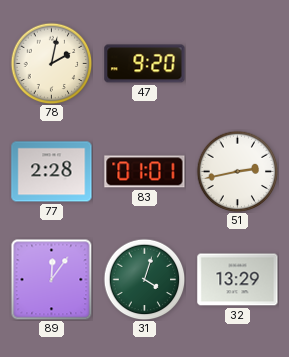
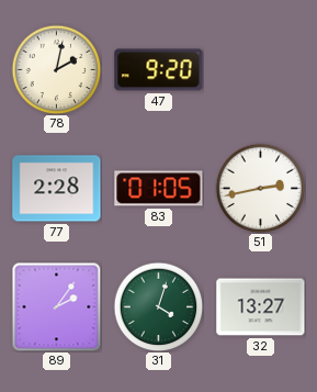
83: 01:01 -> 01:05
89: 12:06 -> 2:06
32: 13:29 -> 13:27
